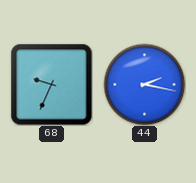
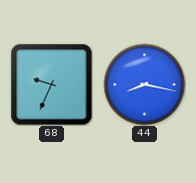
44: 2:17 -> 8:17
